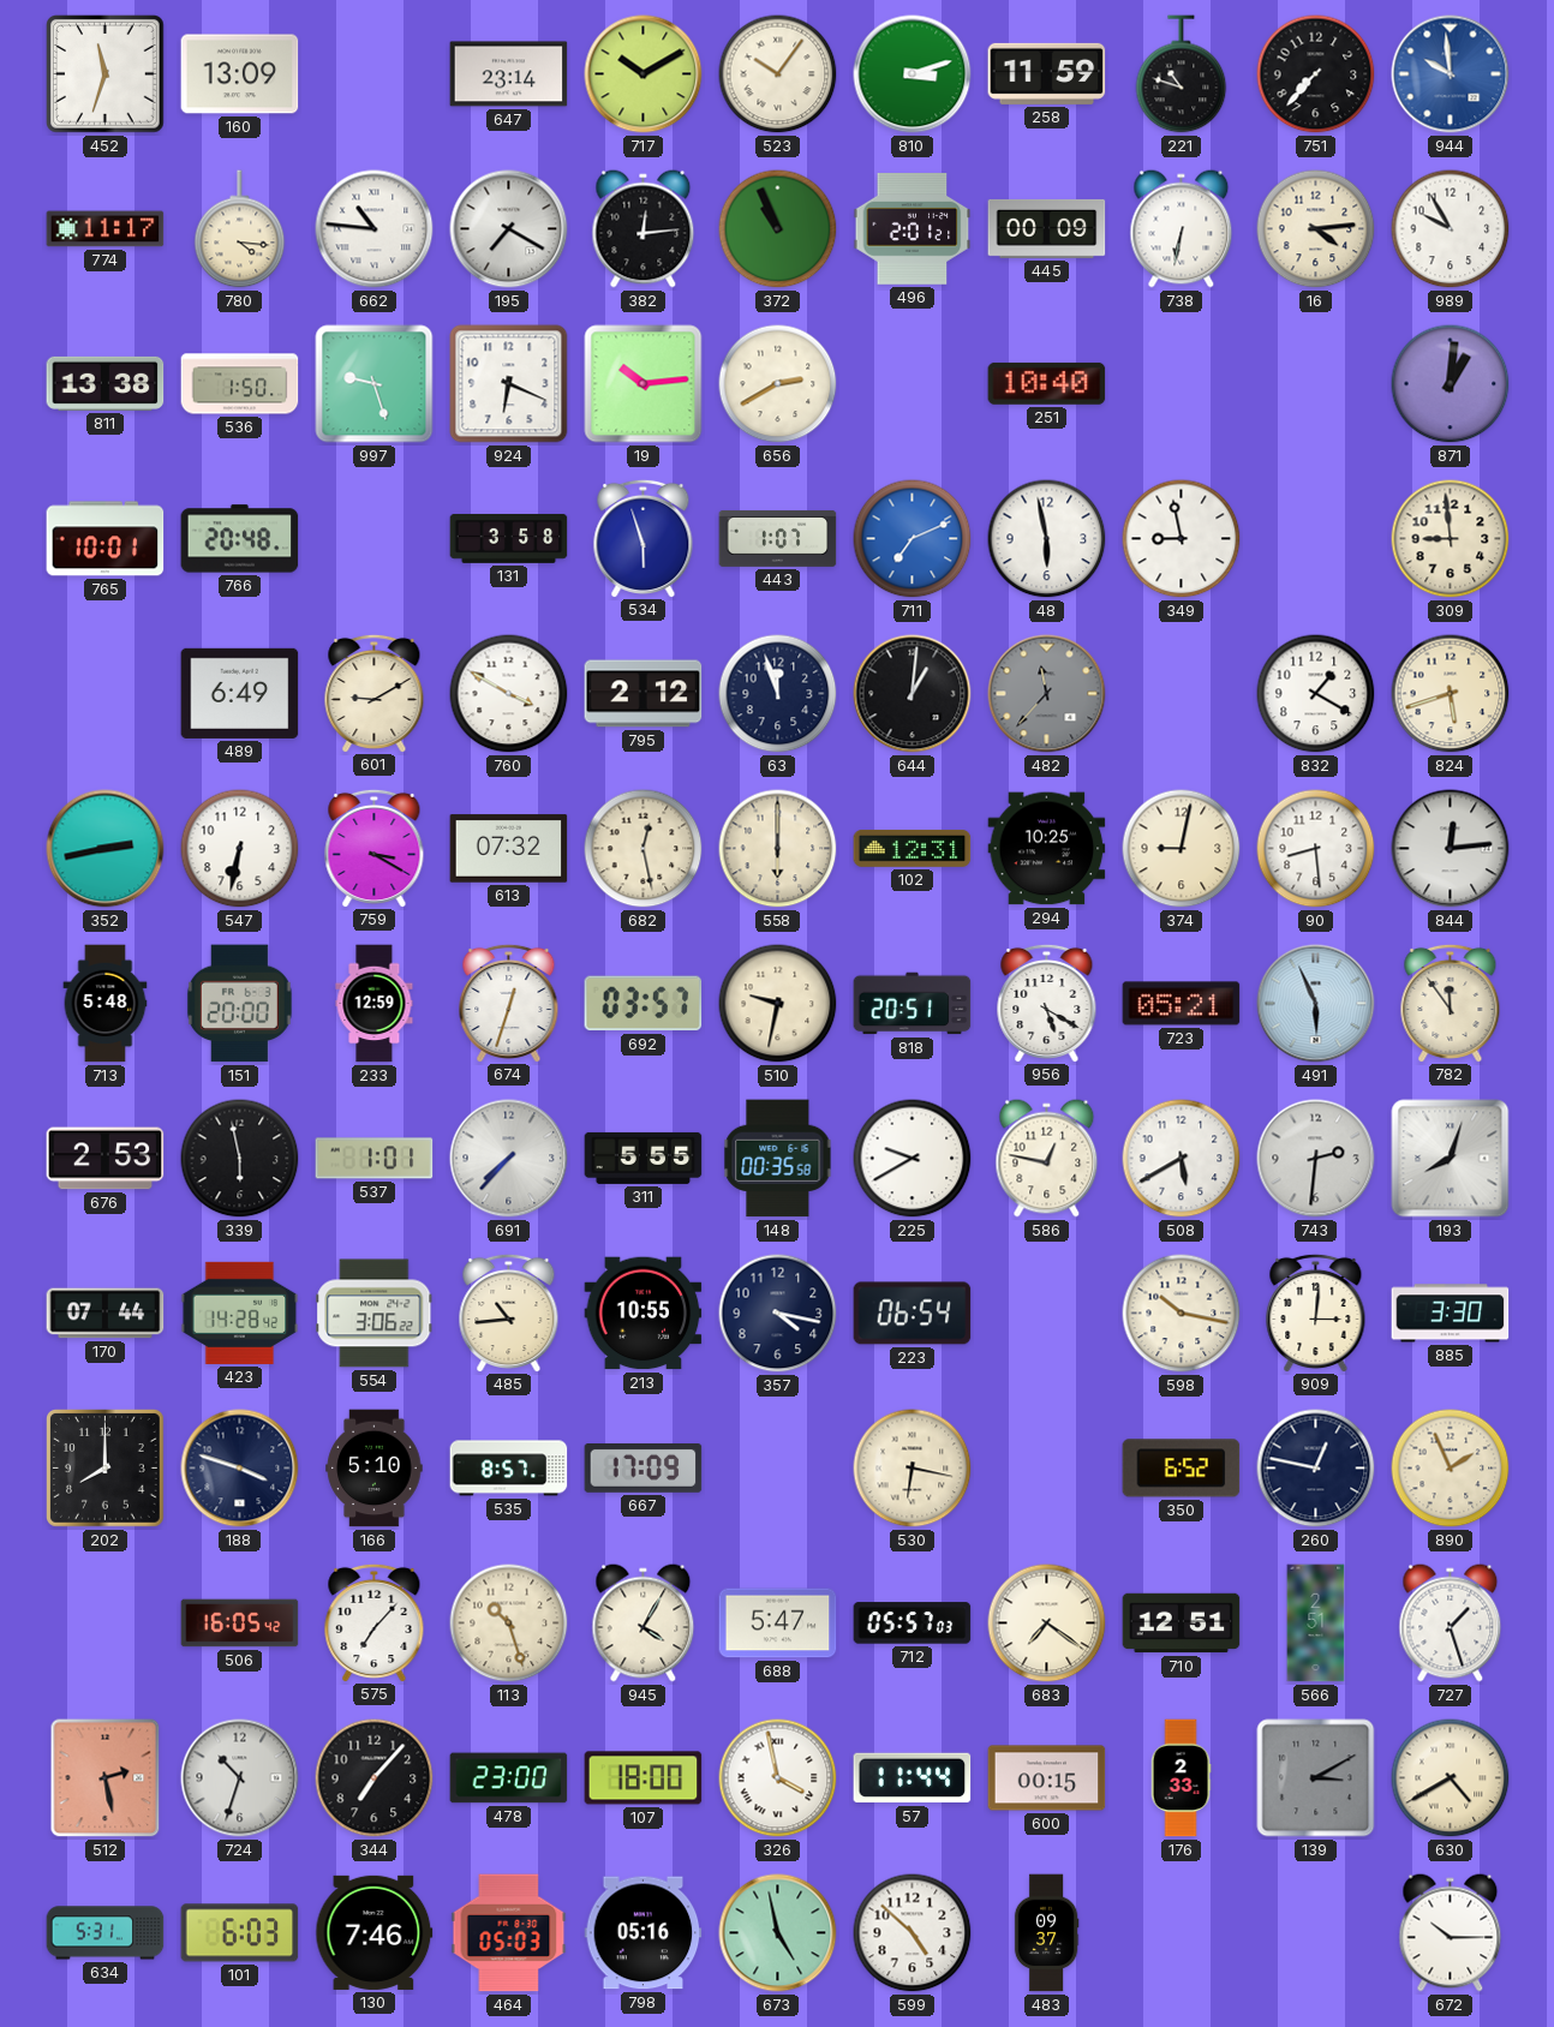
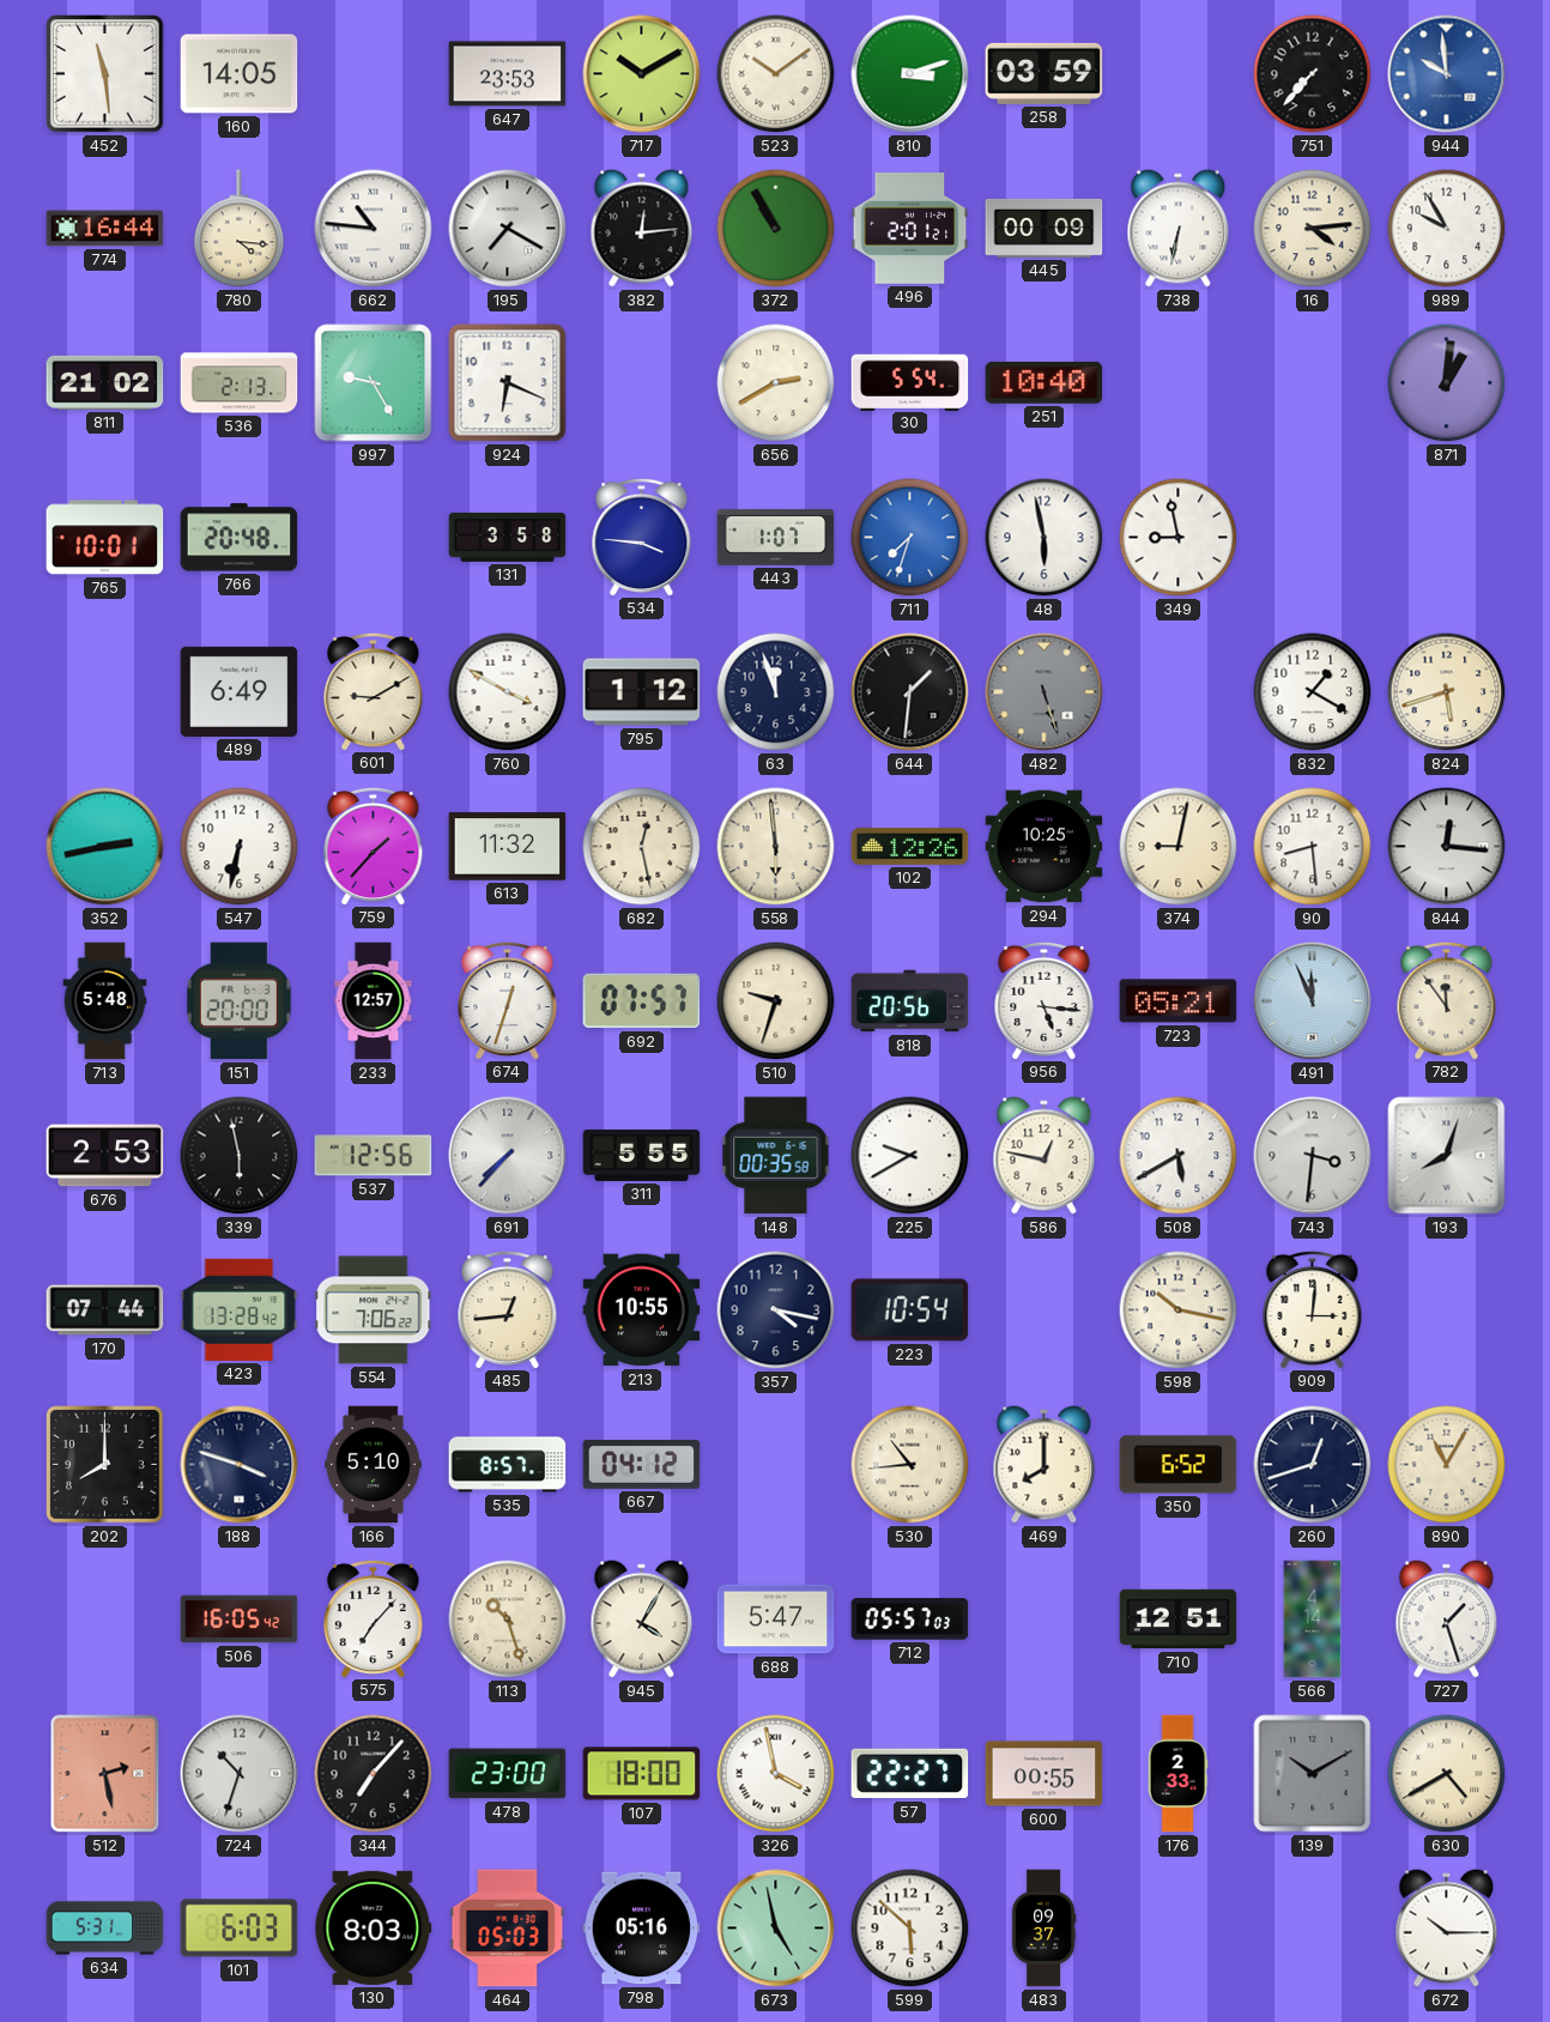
452: 11:33 -> 11:29
160: 13:09 -> 14:05
647: 23:14 -> 23:53
523: 10:06 -> 10:09
258: 11:59 -> 03:59
221: 10:48 -> none
774: 11:17 -> 16:44
372: 10:56 -> 10:55
811: 13:38 -> 21:02
536: 1:50 -> 2:13
997: 9:27 -> 9:25
19: 10:14 -> none
30: none -> 5:54
534: 5:57 -> 3:46
711: 7:11 -> 7:33
309: 8:59 -> none
795: 2:12 -> 1:12
644: 1:01 -> 1:31
482: 11:37 -> 5:27
759: 3:20 -> 1:37
613: 07:32 -> 11:32
558: 6:00 -> 5:59
102: 12:31 -> 12:26
844: 12:14 -> 12:16
233: 12:59 -> 12:57
692: 03:57 -> 07:57
510: 9:32 -> 9:33
818: 20:51 -> 20:56
956: 5:20 -> 5:16
491: 5:56 -> 11:56
537: 1:01 -> 12:56
743: 2:31 -> 3:31
423: 14:28 -> 13:28
554: 3:06 -> 7:06
485: 10:44 -> 12:44
223: 06:54 -> 10:54
885: 3:30 -> none
667: 17:09 -> 04:12
530: 6:17 -> 10:44
469: none -> 8:00
260: 12:47 -> 12:42
890: 1:56 -> 11:05
683: 7:21 -> none
566: 2:51 -> 4:14
57: 11:44 -> 22:27
600: 00:15 -> 00:55
139: 3:10 -> 10:10
130: 7:46 -> 8:03
599: 4:52 -> 5:52
